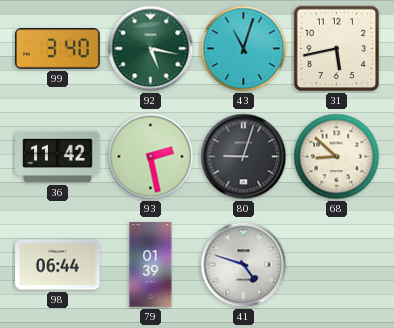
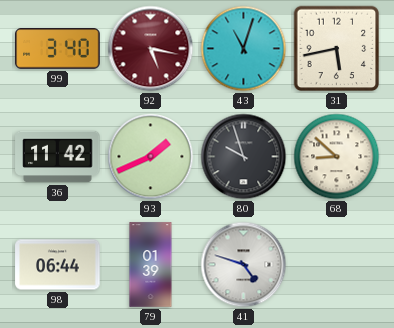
92 dial: green -> burgundy
93: 2:28 -> 1:41
80: 9:03 -> 9:57
